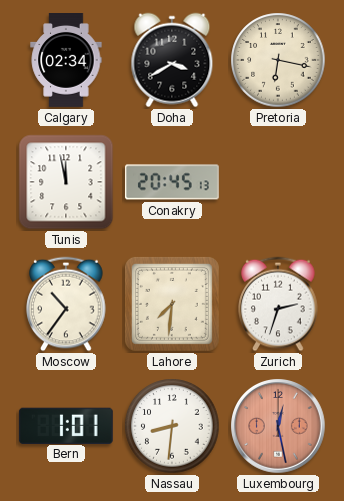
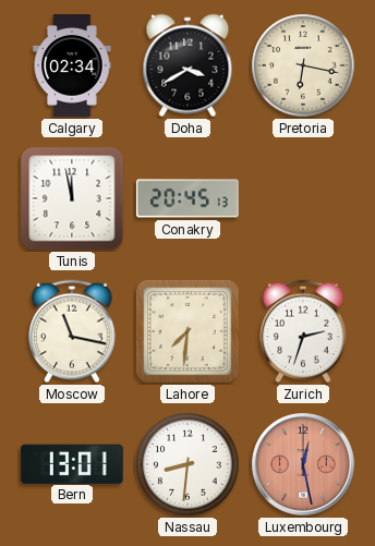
Moscow: 10:36 -> 11:17
Bern: 1:01 -> 13:01
